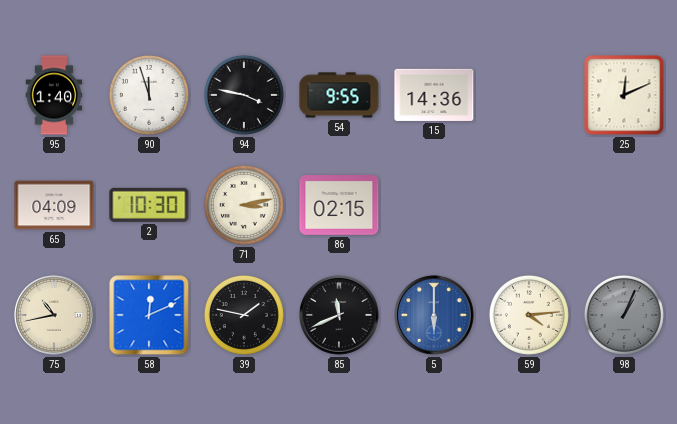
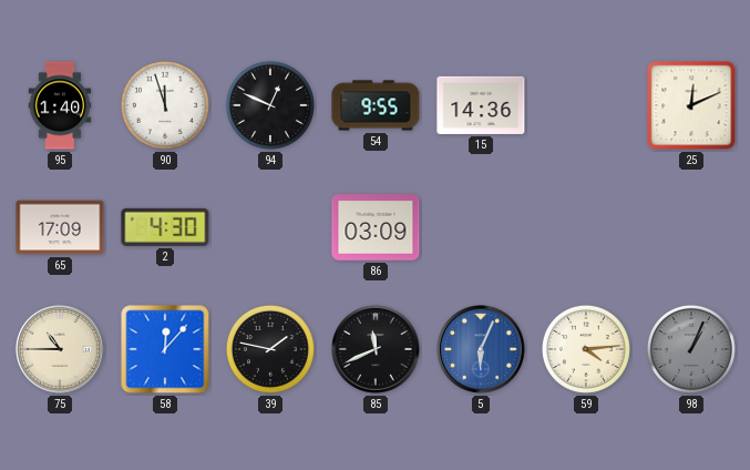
94: 3:47 -> 12:49
65: 04:09 -> 17:09
2: 10:30 -> 4:30
71: 3:13 -> none
86: 02:15 -> 03:09
75: 10:43 -> 10:45
58: 12:11 -> 12:07
5: 6:00 -> 6:04
